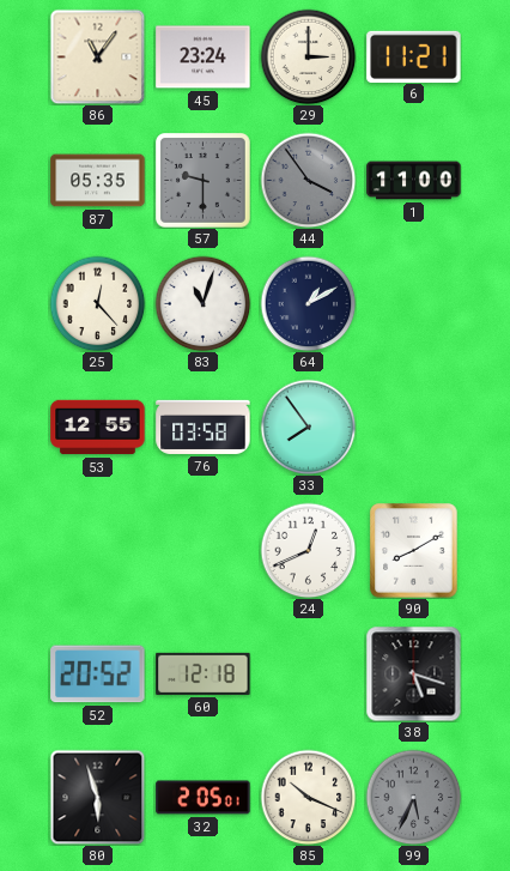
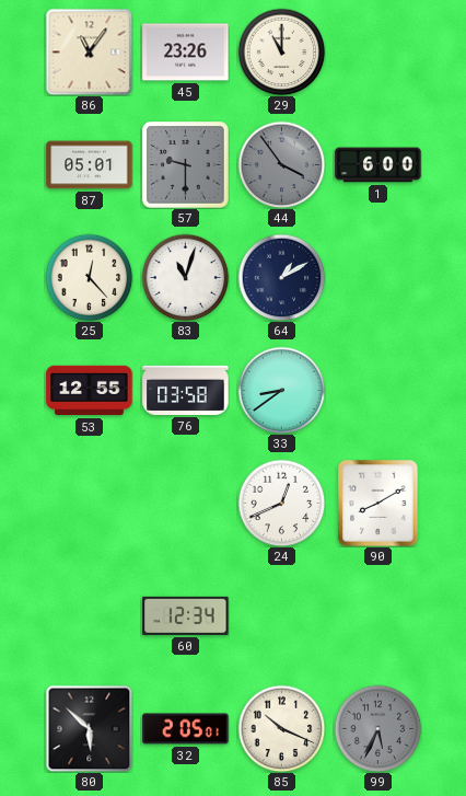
45: 23:24 -> 23:26
29: 3:00 -> 11:00
6: 11:21 -> none
87: 05:35 -> 05:01
1: 11:00 -> 6:00
33: 7:54 -> 8:39
52: 20:52 -> none
60: 12:18 -> 12:34
38: 5:18 -> none
80: 5:57 -> 5:52
